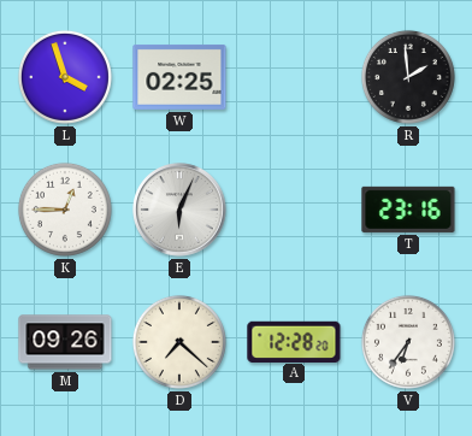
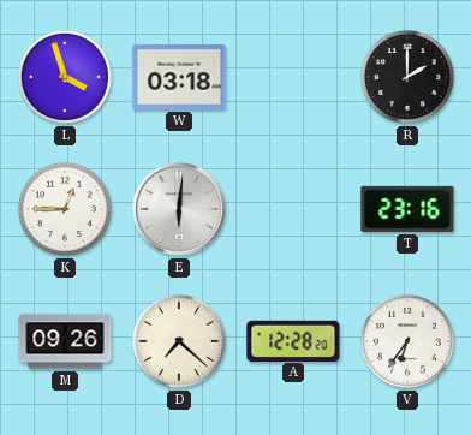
W: 02:25 -> 03:18
R: 1:59 -> 2:00
E: 6:04 -> 6:01
